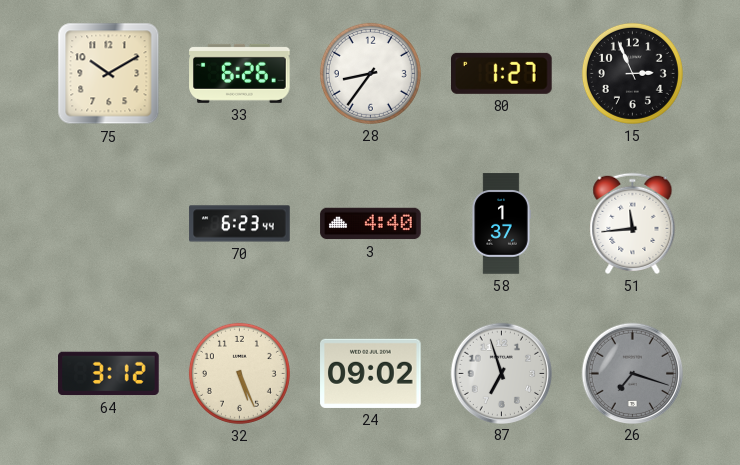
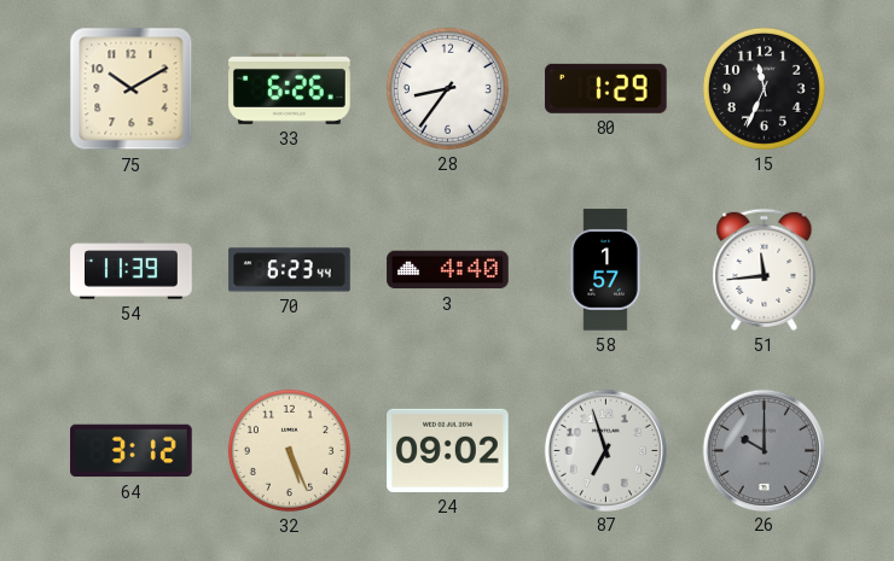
80: 1:27 -> 1:29
15: 2:56 -> 11:34
54: none -> 11:39
58: 1:37 -> 1:57
26: 7:18 -> 10:00
